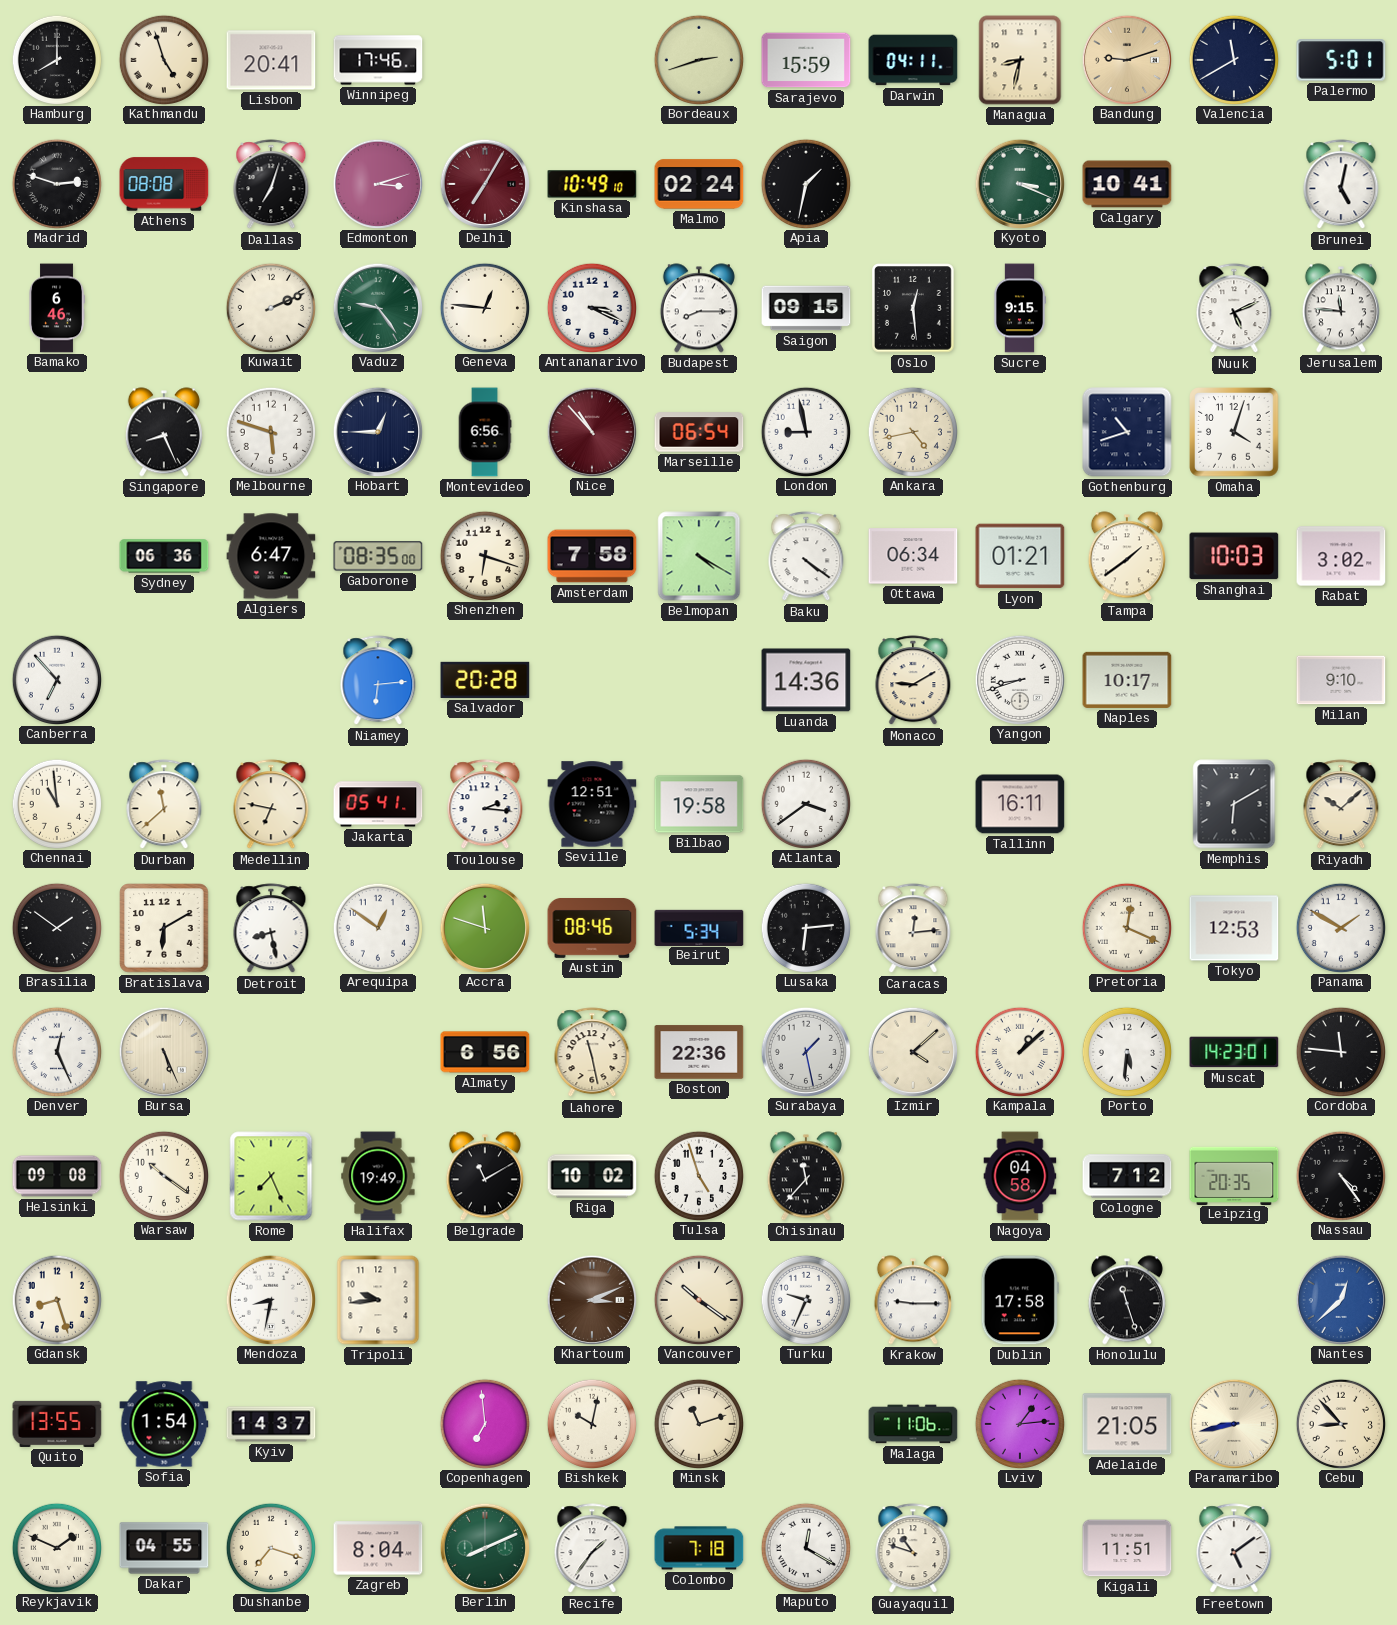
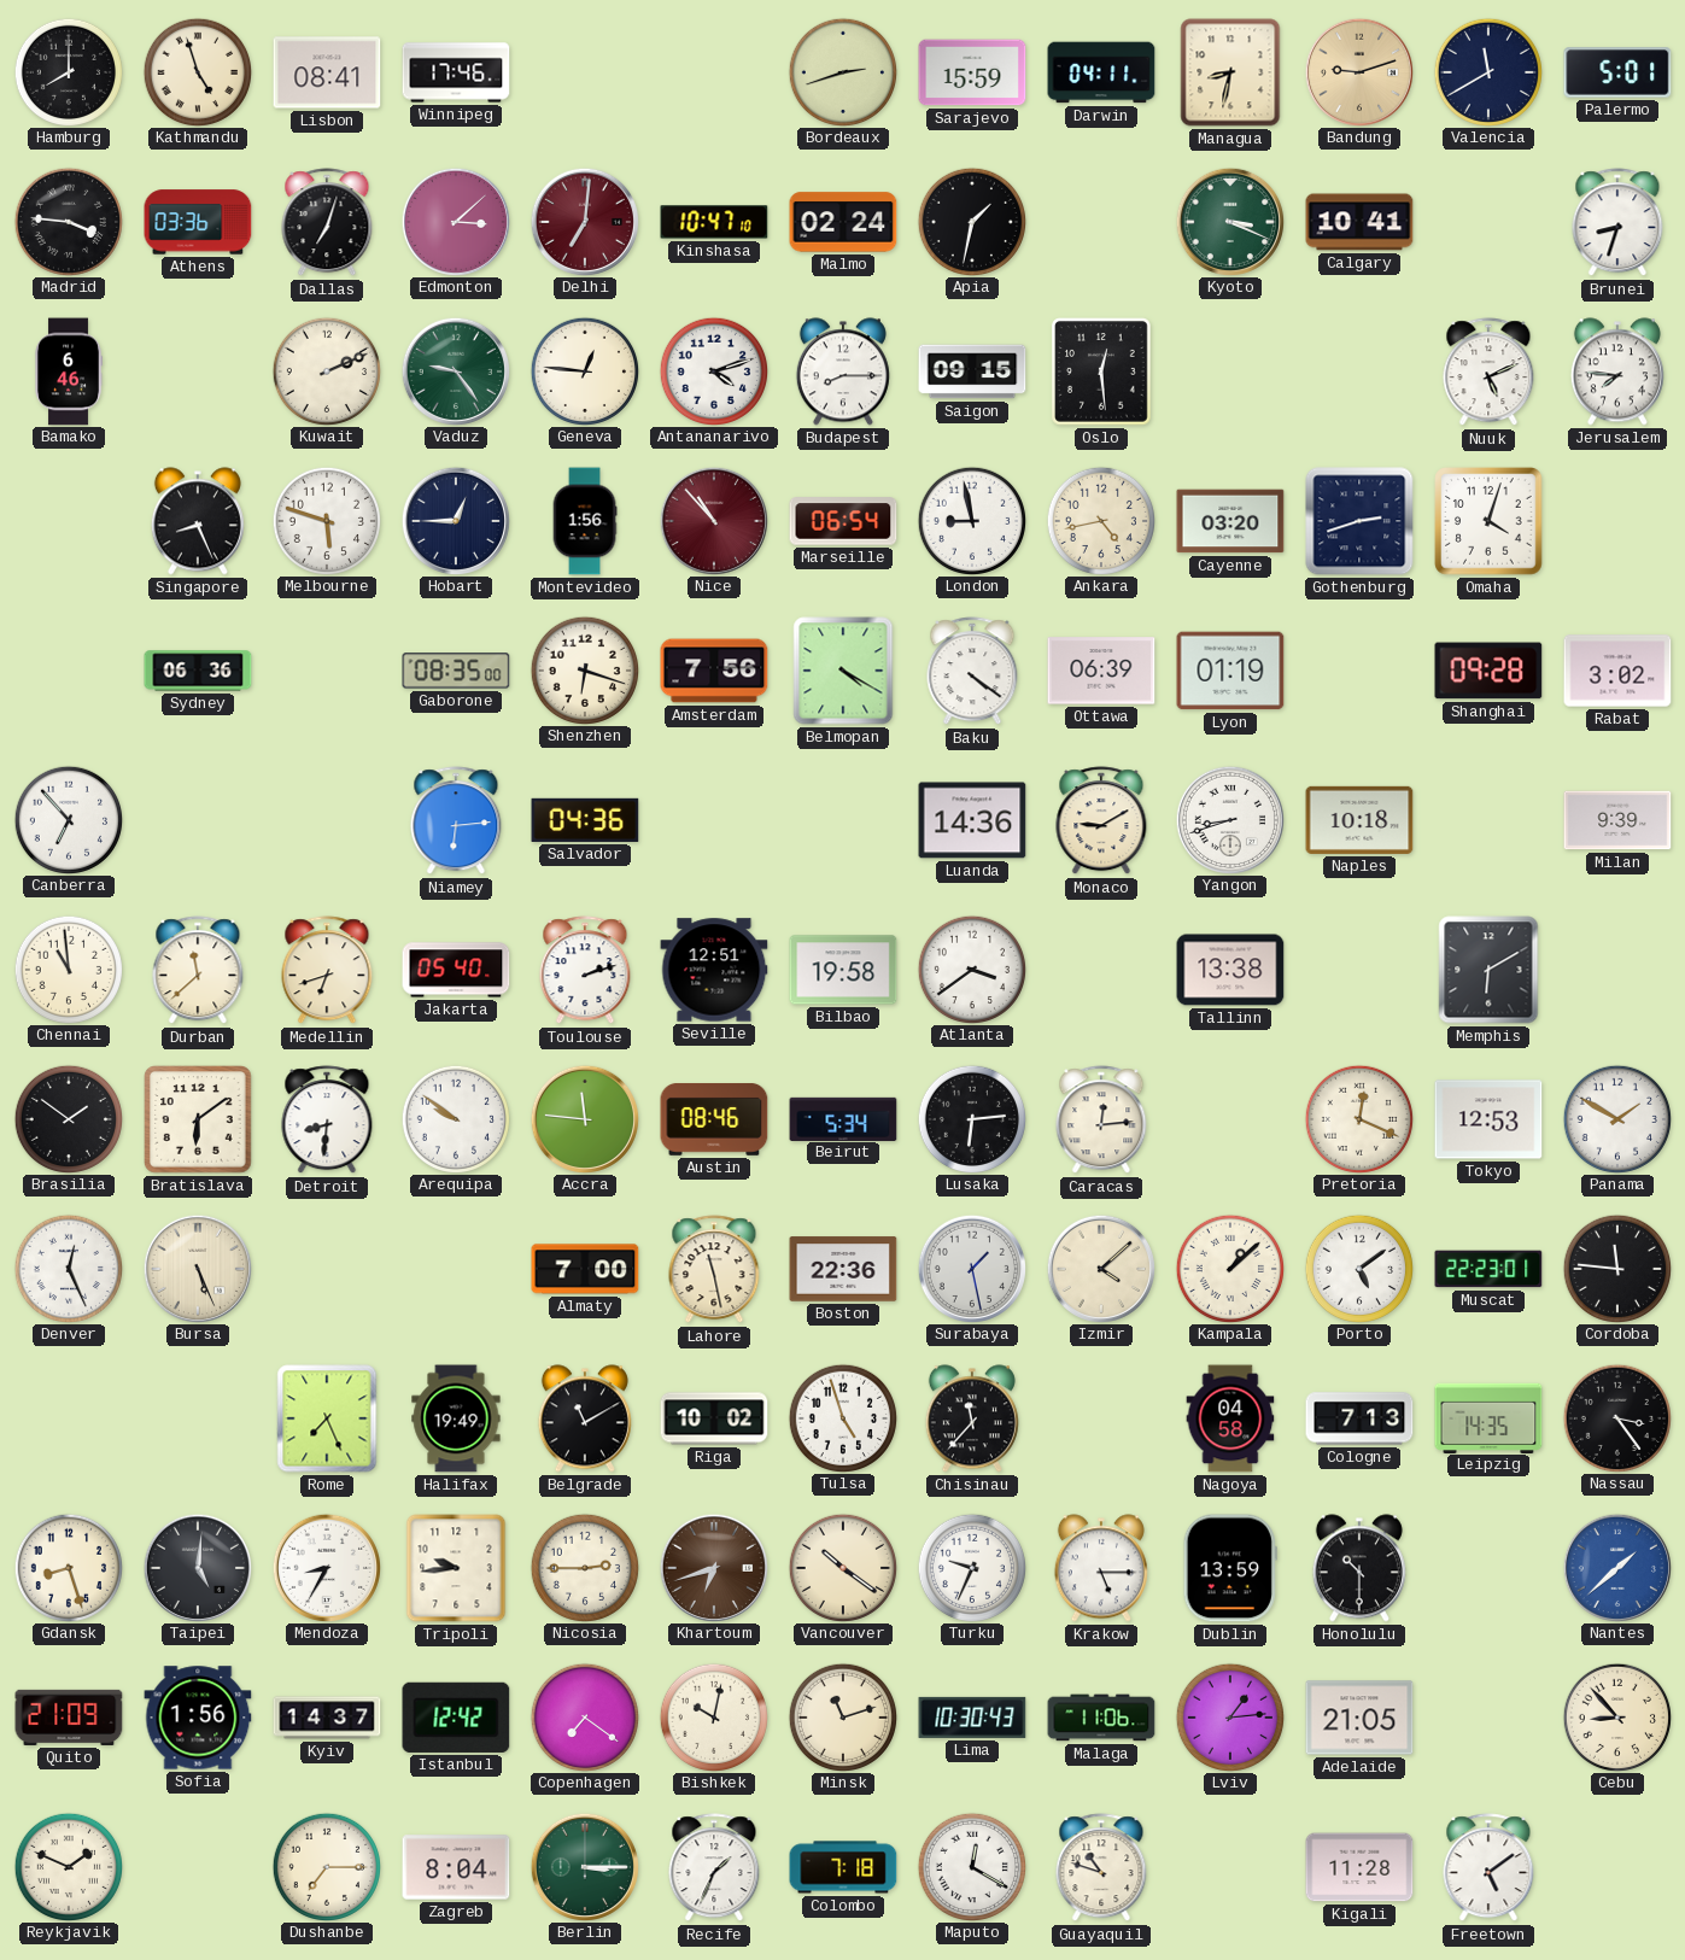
Lisbon: 20:41 -> 08:41
Madrid: 2:48 -> 3:46
Athens: 08:08 -> 03:36
Edmonton: 3:12 -> 3:08
Delhi: 7:05 -> 7:01
Kinshasa: 10:49 -> 10:47
Brunei: 5:02 -> 8:33
Antananarivo: 3:19 -> 4:12
Sucre: 9:15 -> none
Jerusalem: 11:46 -> 7:46
Montevideo: 6:56 -> 1:56
Cayenne: none -> 03:20
Gothenburg: 10:42 -> 2:42
Algiers: 6:47 -> none
Amsterdam: 7:58 -> 7:56
Ottawa: 06:34 -> 06:39
Lyon: 01:21 -> 01:19
Tampa: 1:39 -> none
Shanghai: 10:03 -> 09:28
Salvador: 20:28 -> 04:36
Naples: 10:17 -> 10:18
Milan: 9:10 -> 9:39
Medellin: 6:47 -> 6:42
Jakarta: 05:41 -> 05:40
Toulouse: 2:16 -> 2:12
Tallinn: 16:11 -> 13:38
Riyadh: 10:08 -> none
Bratislava: 6:10 -> 6:09
Detroit: 8:28 -> 8:31
Arequipa: 12:51 -> 9:51
Accra: 11:48 -> 11:46
Almaty: 6:56 -> 7:00
Porto: 5:31 -> 5:09
Muscat: 14:23 -> 22:23
Helsinki: 09:08 -> none
Warsaw: 10:21 -> none
Cologne: 7:12 -> 7:13
Leipzig: 20:35 -> 14:35
Nassau: 4:24 -> 3:24
Taipei: none -> 5:01
Mendoza: 8:32 -> 8:35
Nicosia: none -> 2:45
Khartoum: 3:11 -> 6:42
Krakow: 9:15 -> 5:15
Dublin: 17:58 -> 13:59
Honolulu: 11:27 -> 10:30
Nantes: 12:38 -> 1:38
Quito: 13:55 -> 21:09
Sofia: 1:54 -> 1:56
Istanbul: none -> 12:42
Copenhagen: 6:59 -> 7:21
Lima: none -> 10:30
Paramaribo: 8:43 -> none
Dakar: 04:55 -> none
Dushanbe: 7:18 -> 7:15
Berlin: 8:11 -> 3:15
Recife: 1:36 -> 1:34
Kigali: 11:51 -> 11:28
